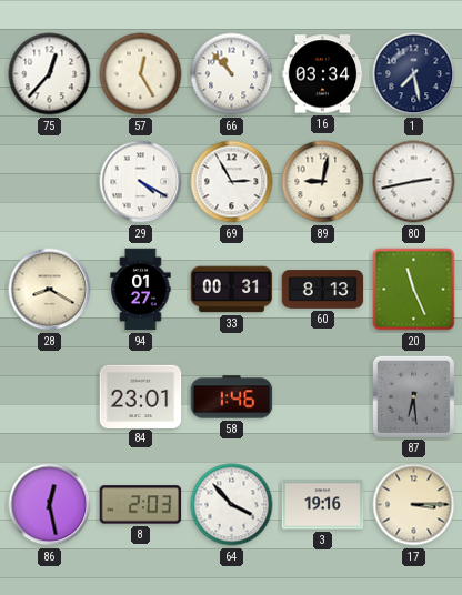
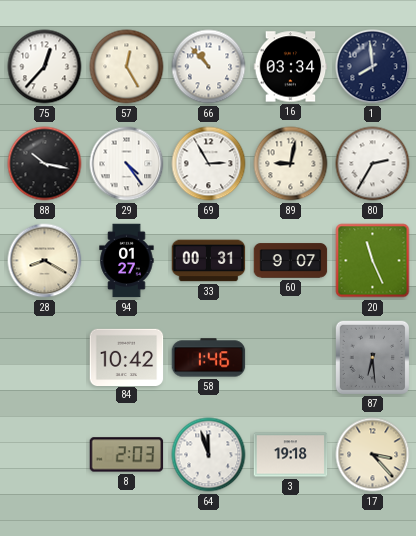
1: 7:28 -> 7:59
88: none -> 10:17
29: 4:20 -> 4:24
80: 2:43 -> 2:35
60: 8:13 -> 9:07
84: 23:01 -> 10:42
86: 12:28 -> none
64: 3:53 -> 11:57
3: 19:16 -> 19:18
17: 3:15 -> 3:23
